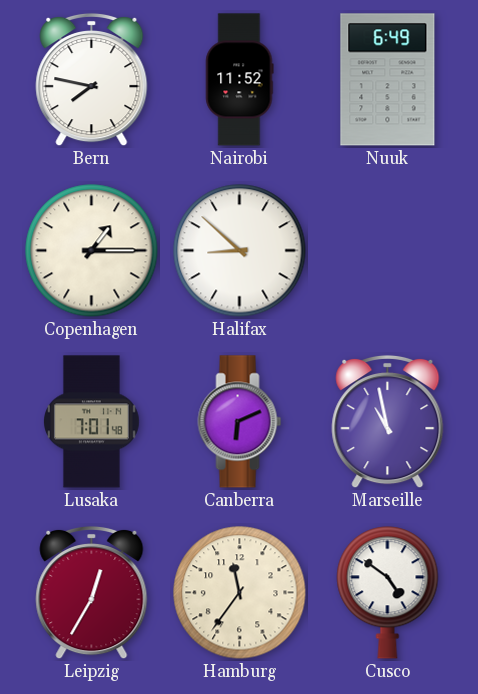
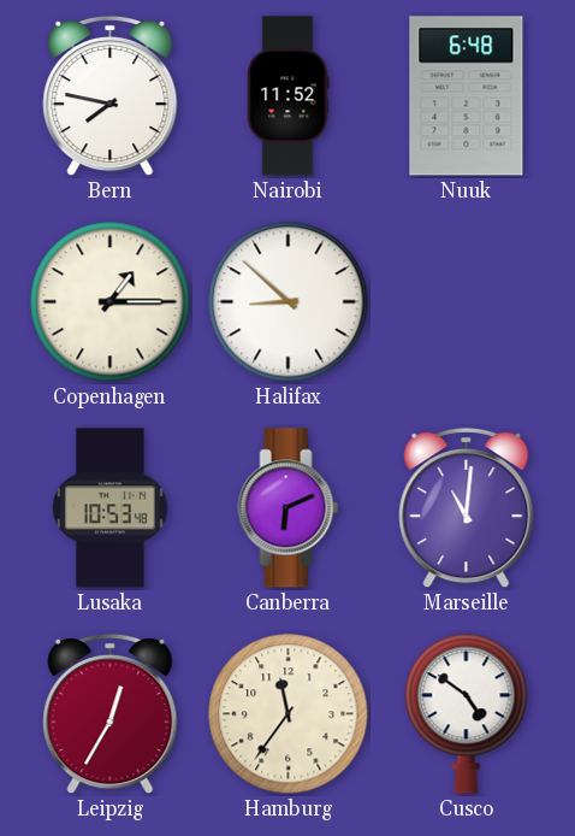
Nuuk: 6:49 -> 6:48
Lusaka: 7:01 -> 10:53
Marseille: 10:58 -> 11:01
